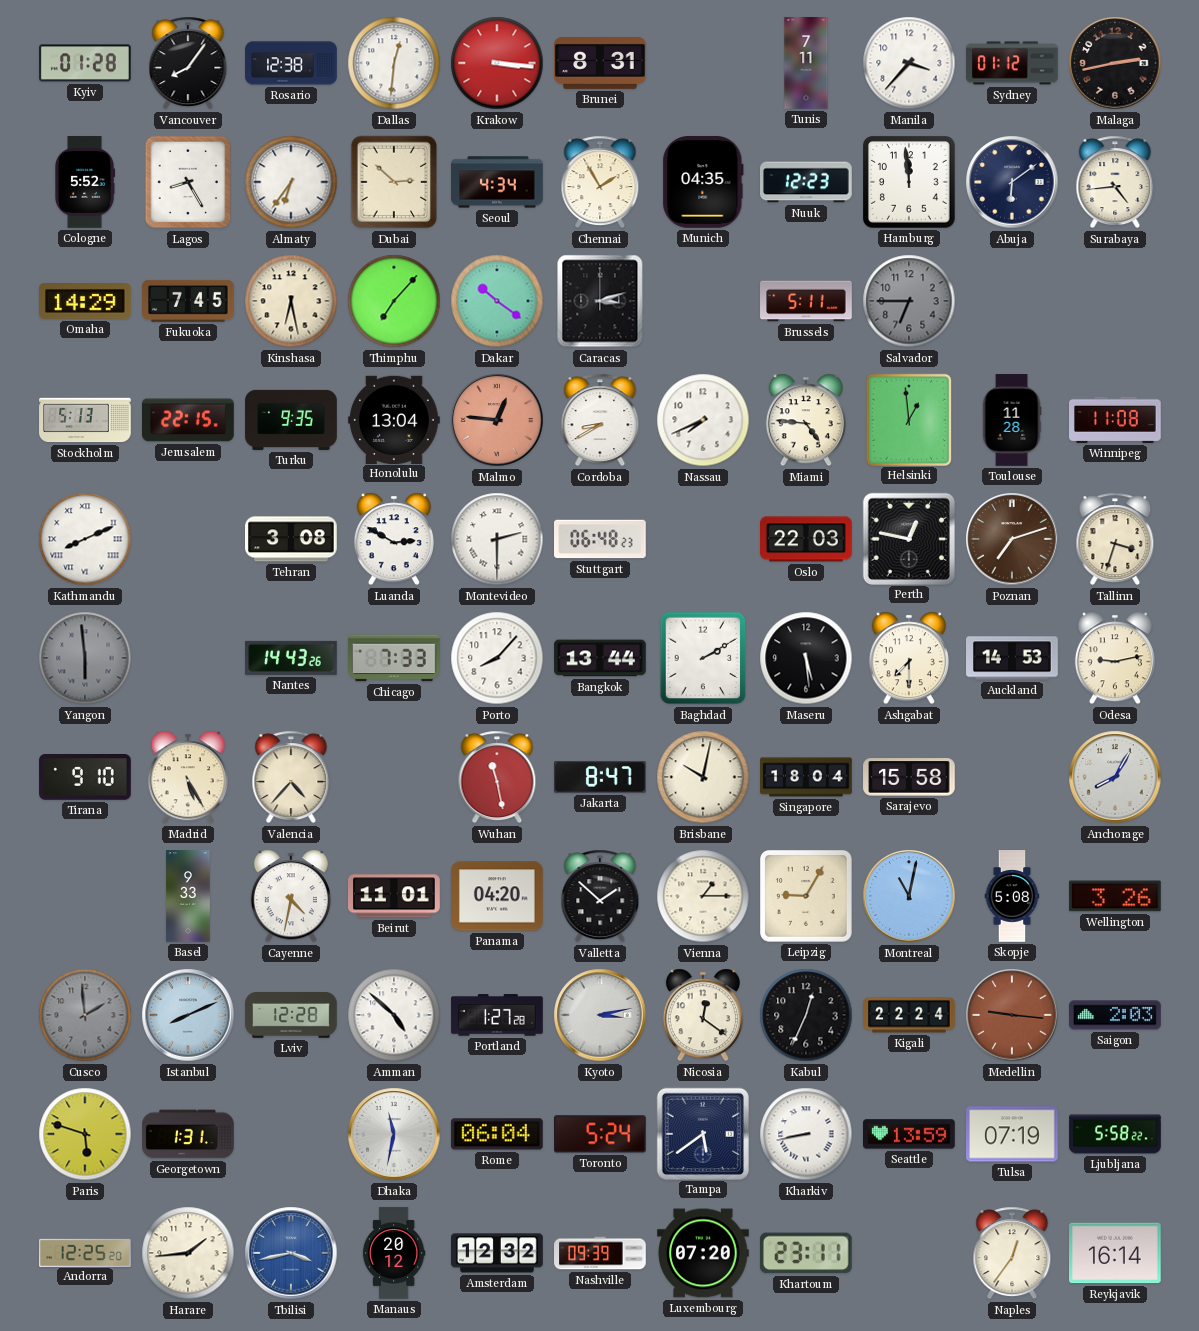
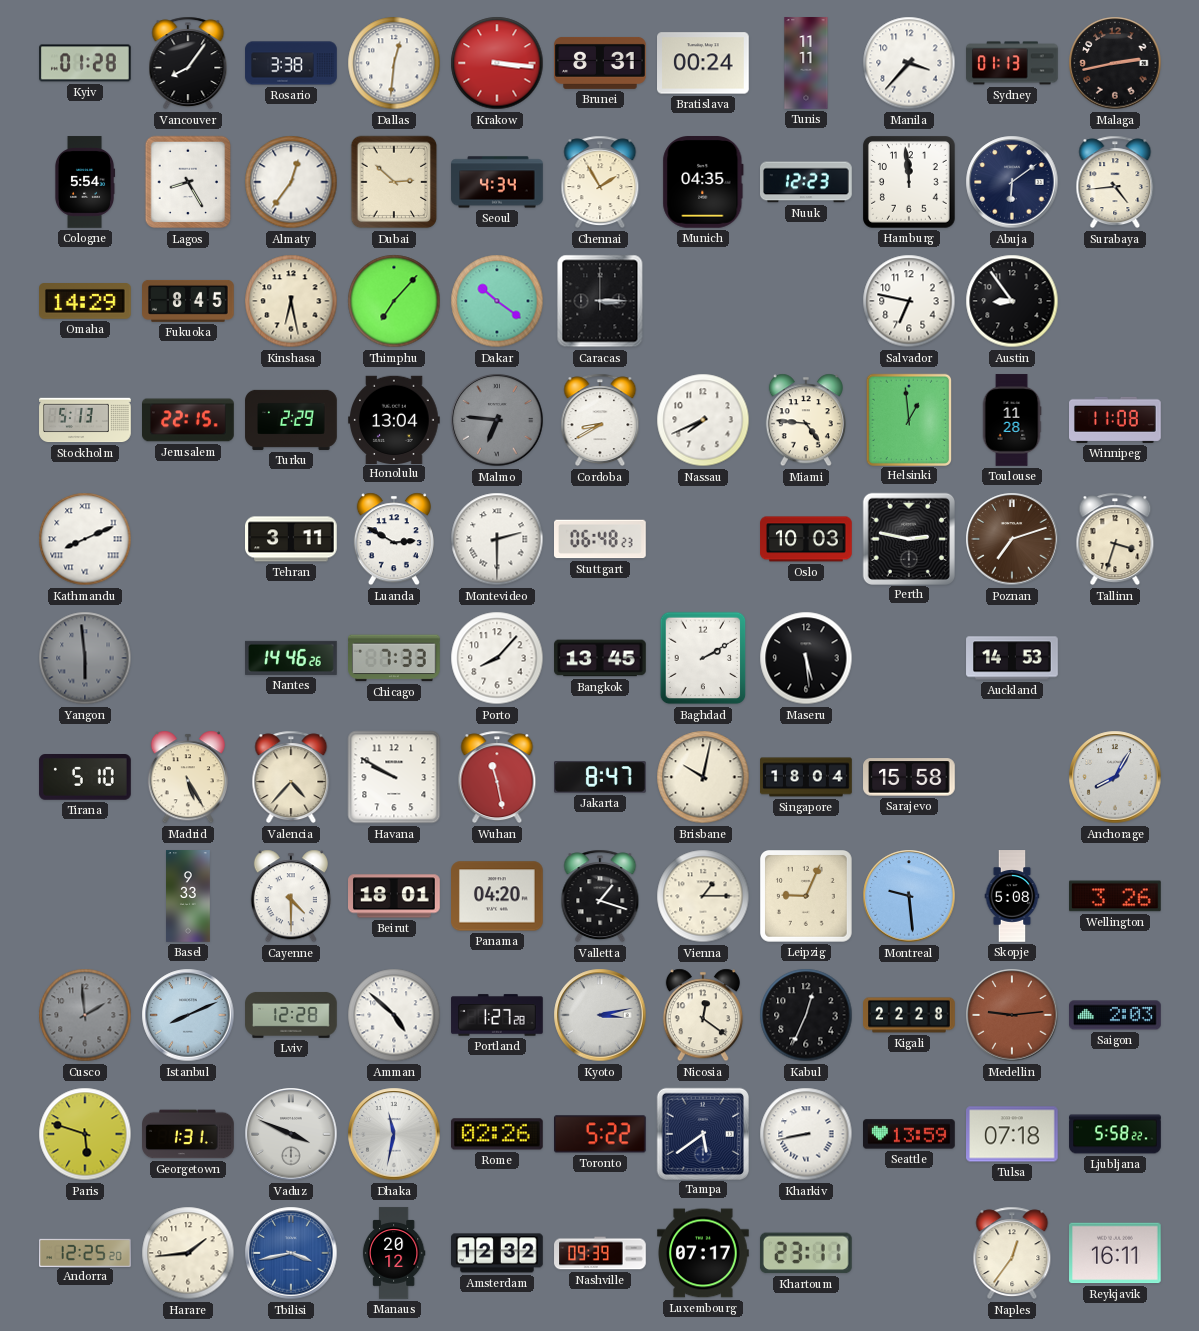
Rosario: 12:38 -> 3:38
Bratislava: none -> 00:24
Tunis: 7:11 -> 11:11
Sydney: 01:12 -> 01:13
Cologne: 5:52 -> 5:54
Almaty: 6:36 -> 12:36
Fukuoka: 7:45 -> 8:45
Caracas: 3:12 -> 3:15
Brussels: 5:11 -> none
Salvador: 6:45 -> 6:47
Salvador dial: grey -> white
Austin: none -> 8:54
Turku: 9:35 -> 2:29
Malmo: 12:46 -> 6:46
Malmo dial: salmon -> grey
Tehran: 3:08 -> 3:11
Oslo: 22:03 -> 10:03
Perth: 12:47 -> 2:47
Nantes: 14:43 -> 14:46
Bangkok: 13:44 -> 13:45
Ashgabat: 7:30 -> none
Odesa: 9:13 -> none
Tirana: 9:10 -> 5:10
Havana: none -> 9:50
Cayenne: 4:32 -> 4:30
Beirut: 11:01 -> 18:01
Valletta: 1:52 -> 1:18
Leipzig: 9:05 -> 9:04
Montreal: 11:02 -> 9:29
Kigali: 22:24 -> 22:28
Medellin: 9:16 -> 9:14
Vaduz: none -> 3:49
Rome: 06:04 -> 02:26
Toronto: 5:24 -> 5:22
Tulsa: 07:19 -> 07:18
Luxembourg: 07:20 -> 07:17
Reykjavik: 16:14 -> 16:11
